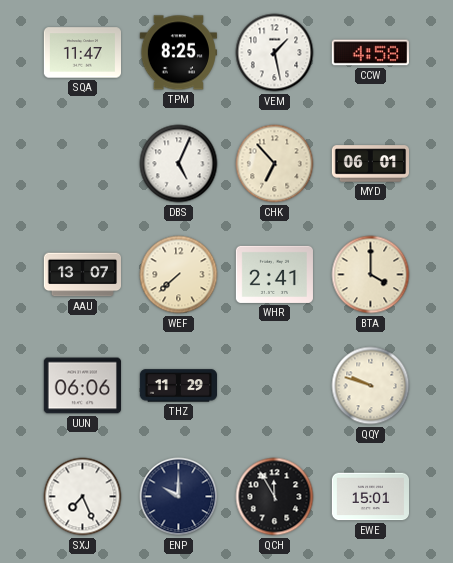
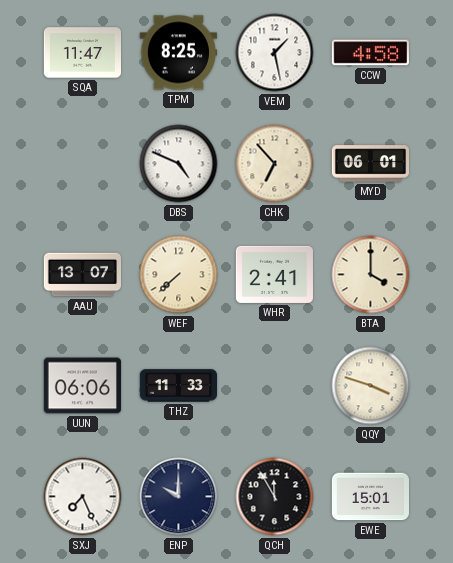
DBS: 5:04 -> 4:49
THZ: 11:29 -> 11:33
QQY: 9:48 -> 3:48
